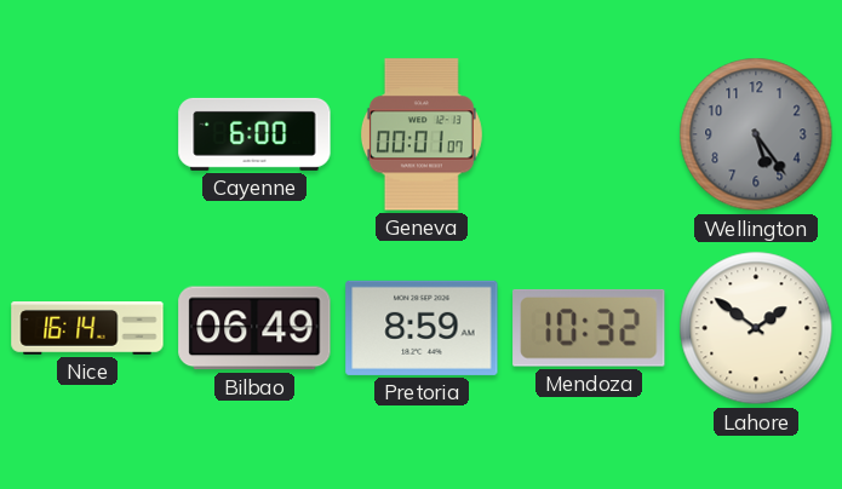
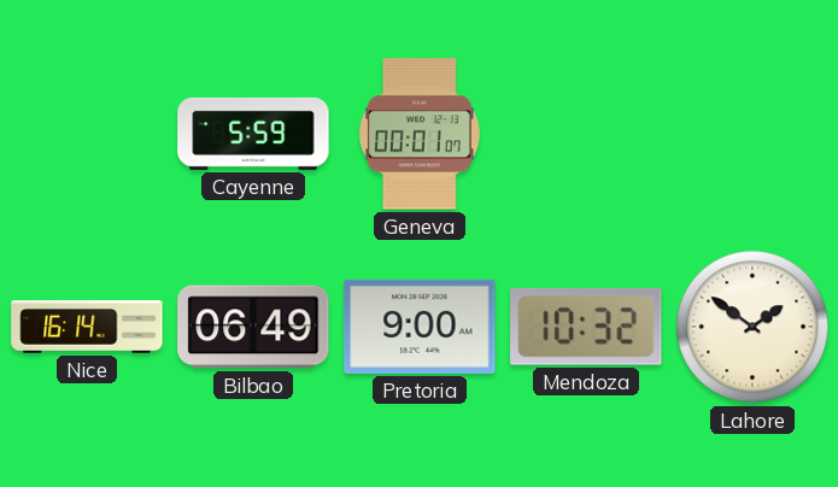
Cayenne: 6:00 -> 5:59
Wellington: 5:24 -> none
Pretoria: 8:59 -> 9:00
